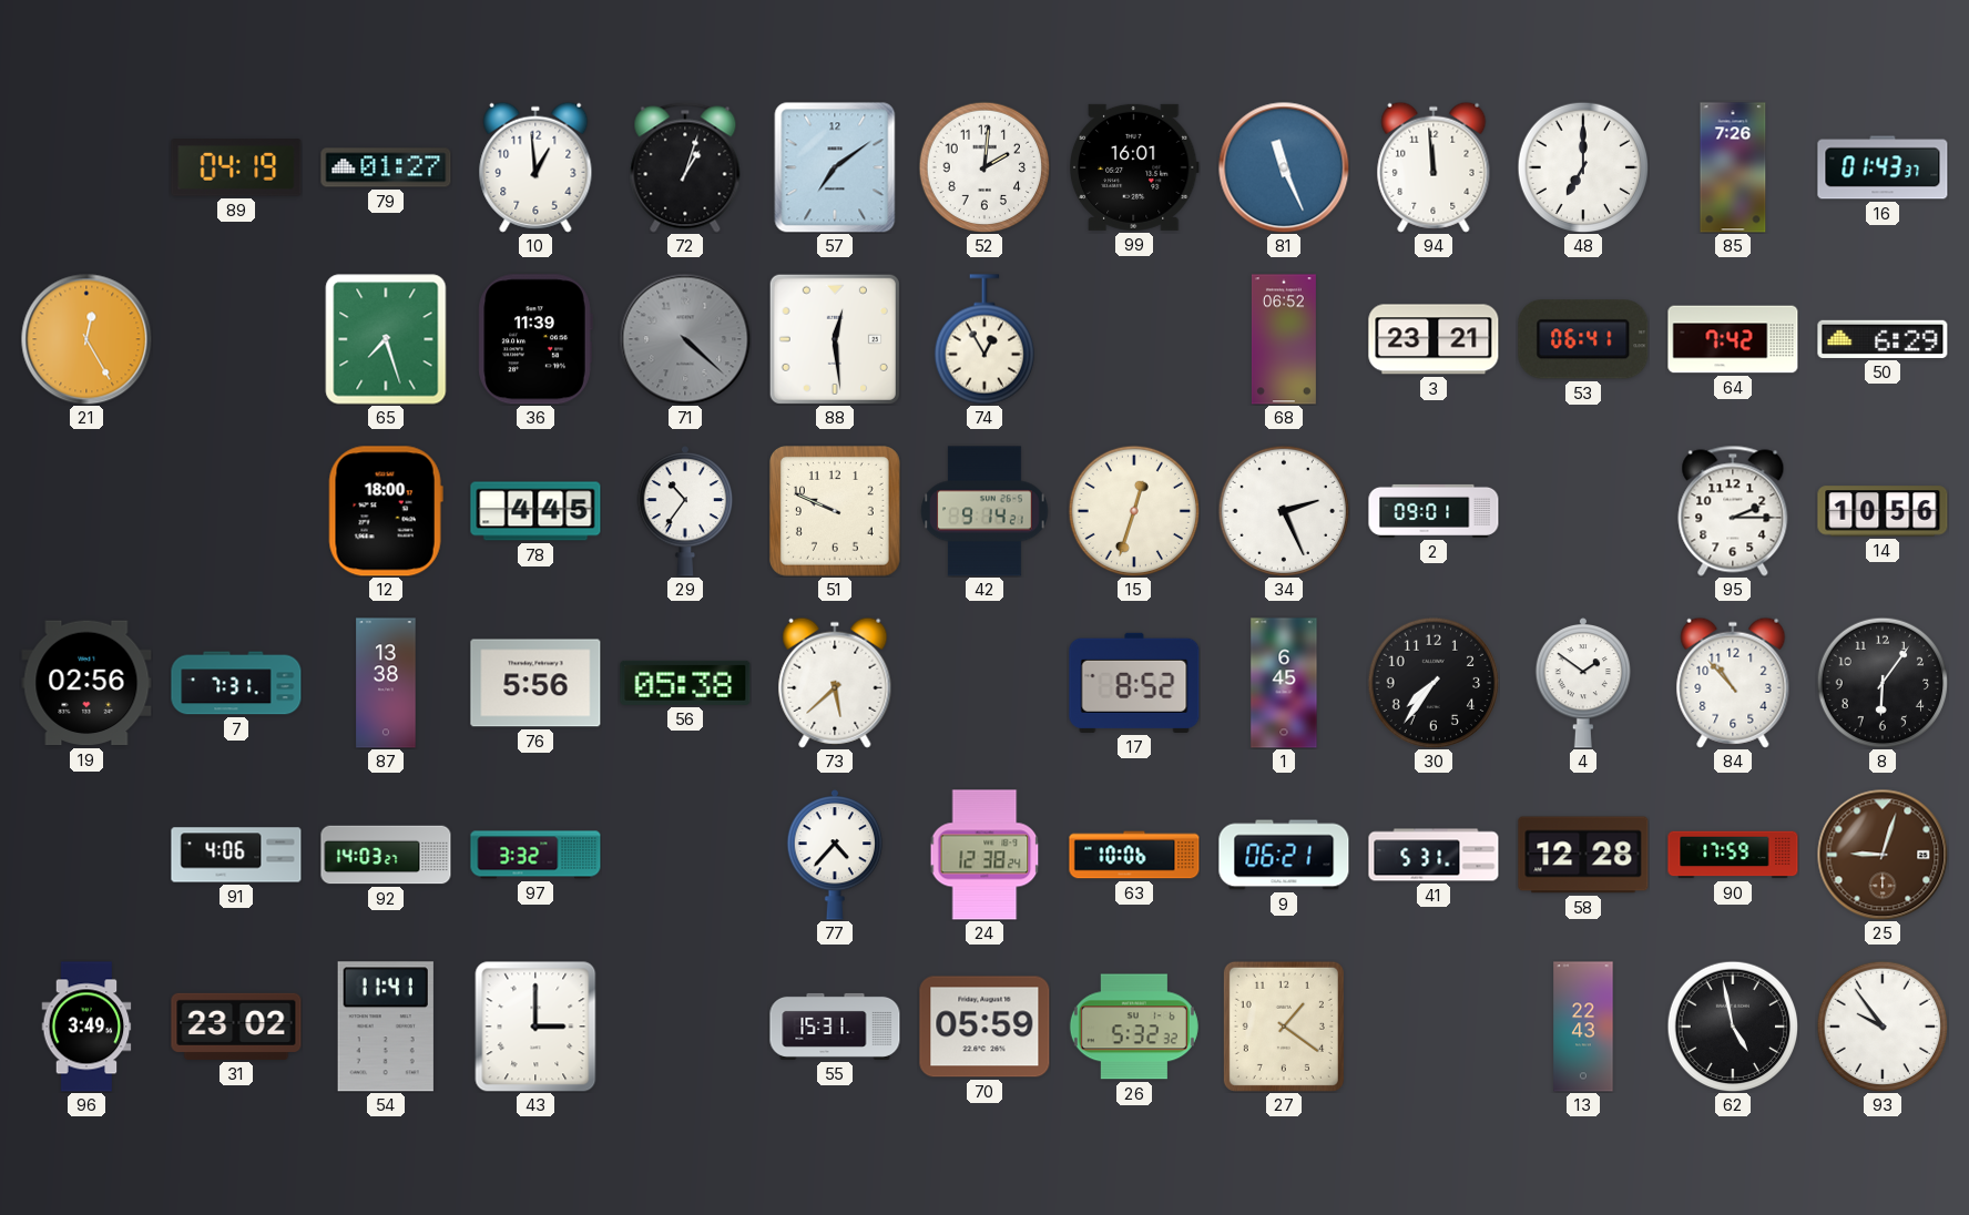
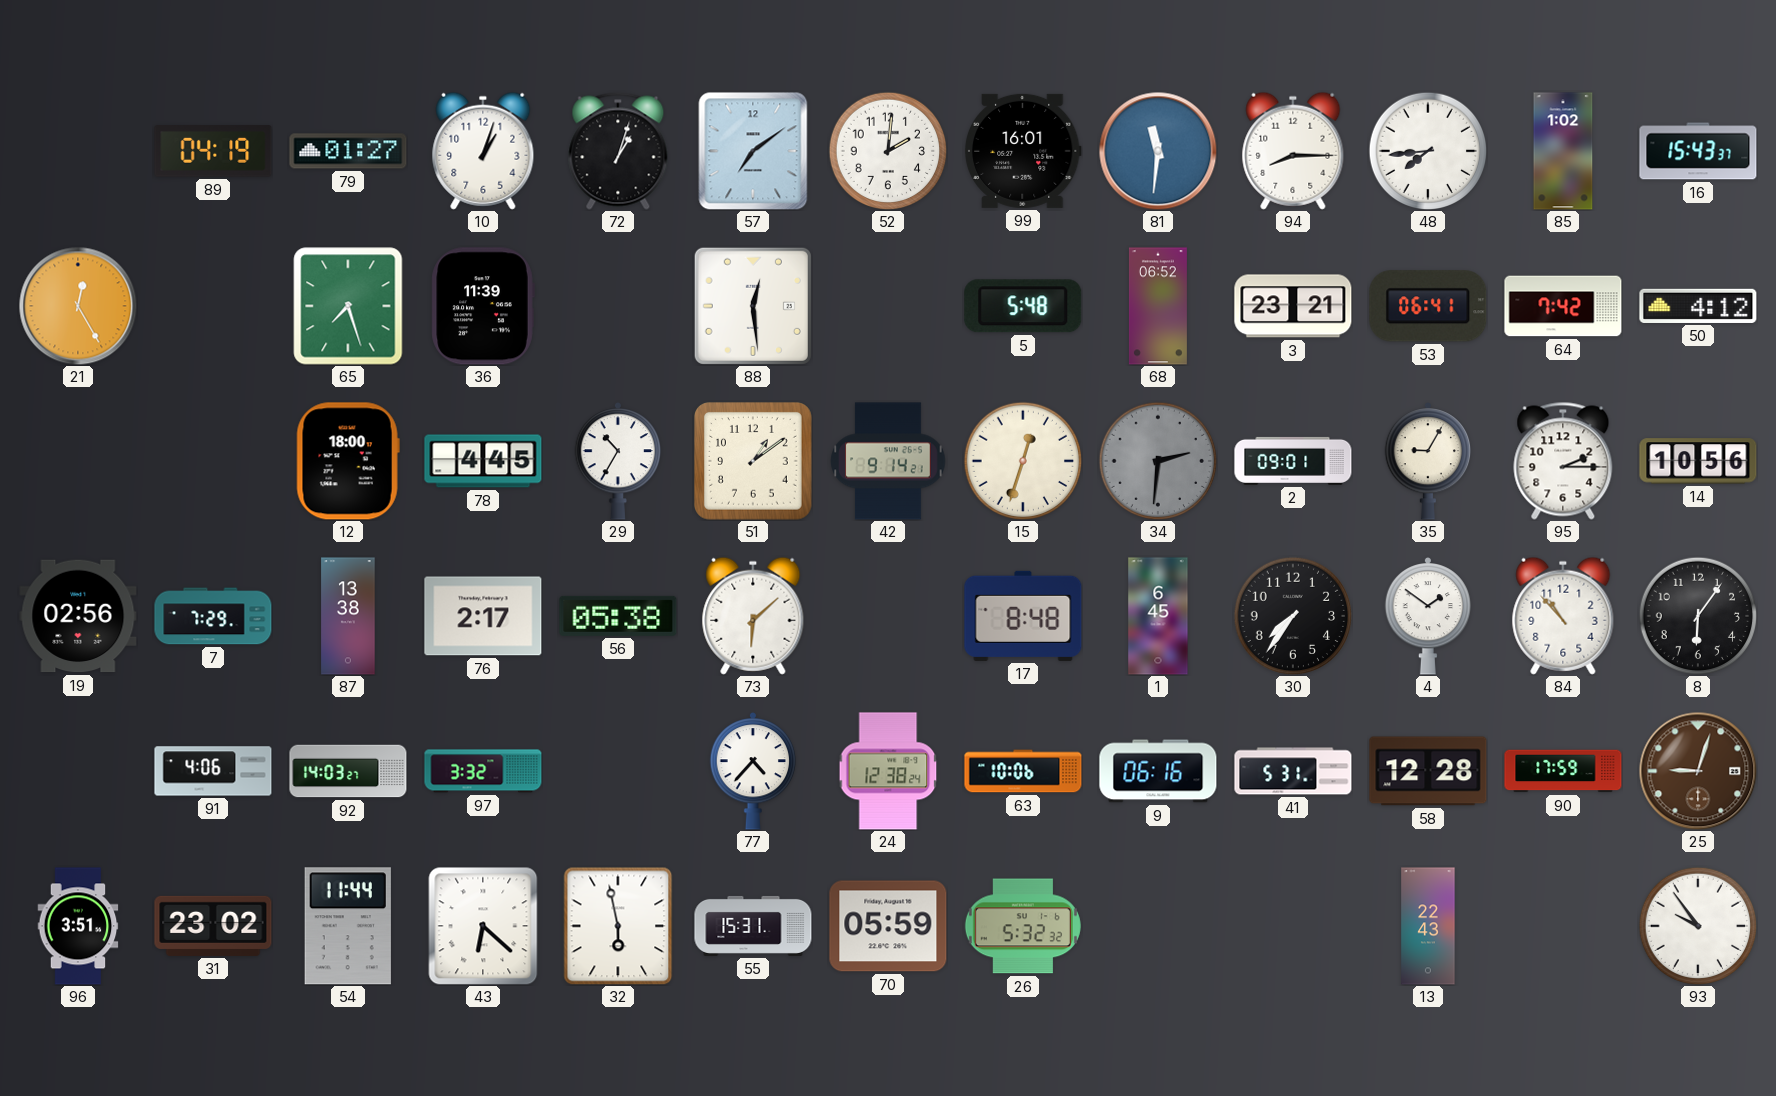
10: 12:59 -> 1:03
81: 11:26 -> 11:31
94: 11:59 -> 8:15
48: 7:00 -> 7:44
85: 7:26 -> 1:02
16: 01:43 -> 15:43
71: 4:22 -> none
74: 12:55 -> none
5: none -> 5:48
50: 6:29 -> 4:12
29: 10:36 -> 10:35
51: 9:49 -> 1:09
34: 2:26 -> 2:31
34 dial: white -> grey
35: none -> 9:05
7: 7:31 -> 7:29
76: 5:56 -> 2:17
73: 5:38 -> 6:08
17: 8:52 -> 8:48
9: 06:21 -> 06:16
96: 3:49 -> 3:51
54: 11:41 -> 11:44
43: 3:00 -> 6:22
32: none -> 5:58
27: 1:21 -> none
62: 4:58 -> none
